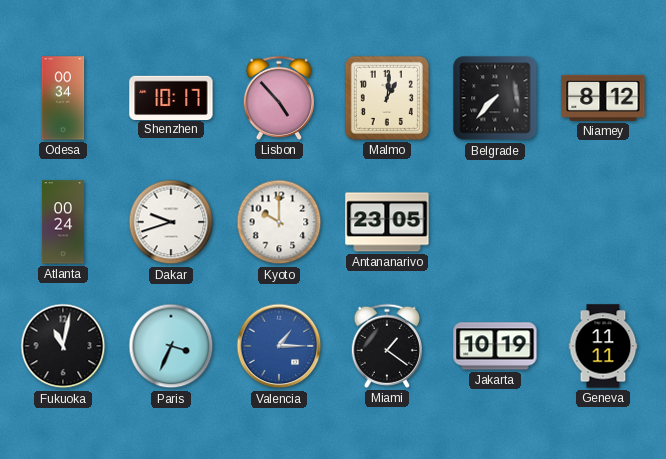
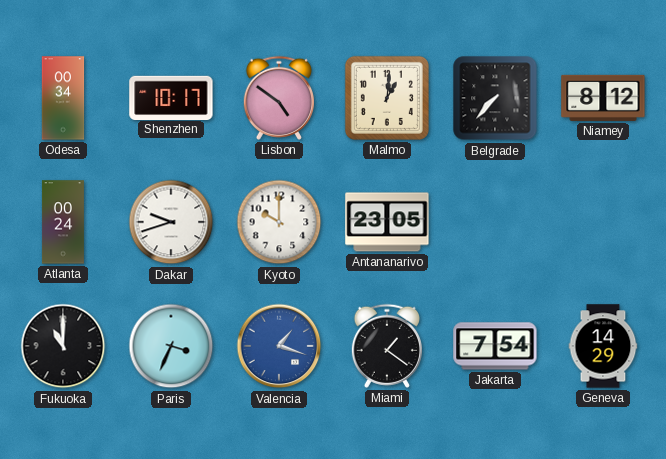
Lisbon: 4:53 -> 4:51
Fukuoka: 11:02 -> 11:00
Valencia: 1:15 -> 1:18
Jakarta: 10:19 -> 7:54
Geneva: 11:11 -> 14:29
